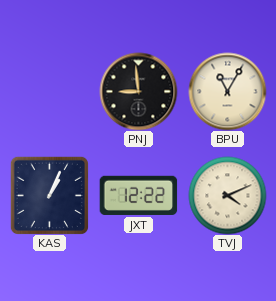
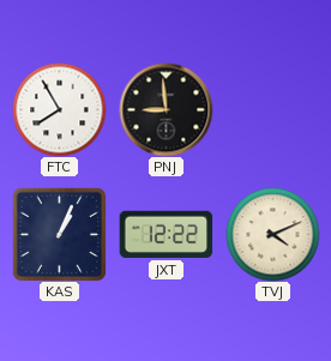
FTC: none -> 7:55
BPU: 11:05 -> none
